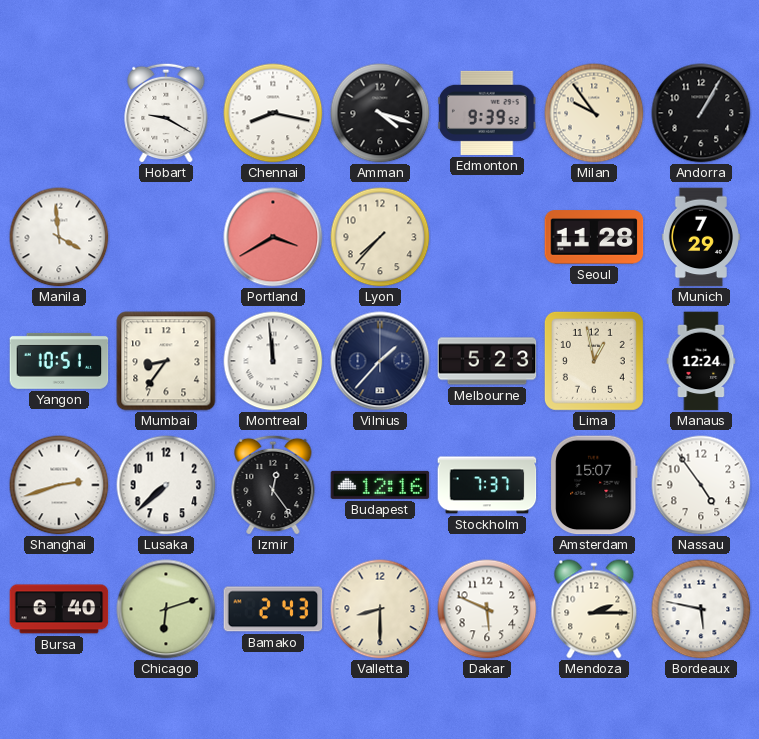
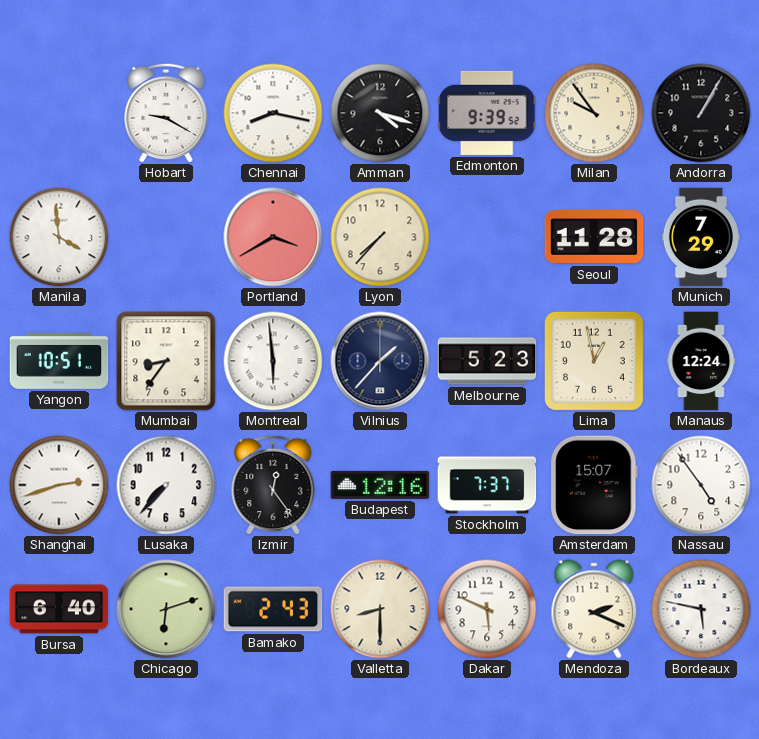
Montreal: 11:59 -> 5:59
Lusaka: 7:38 -> 7:37
Mendoza: 2:15 -> 2:19
